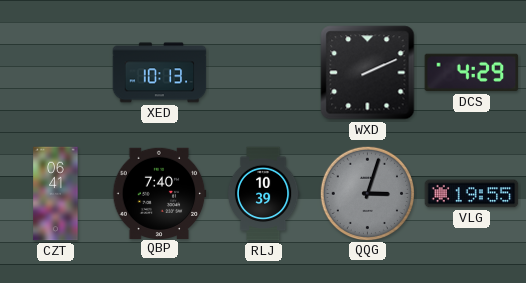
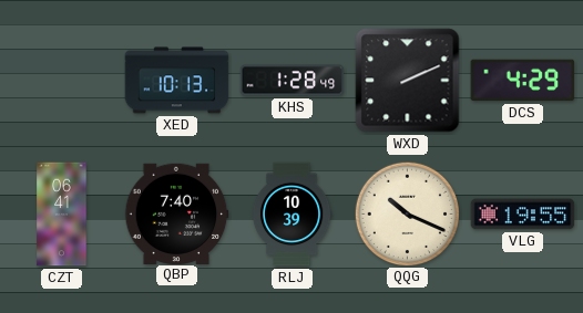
KHS: none -> 1:28
QQG: 3:03 -> 10:19
QQG dial: grey -> cream
